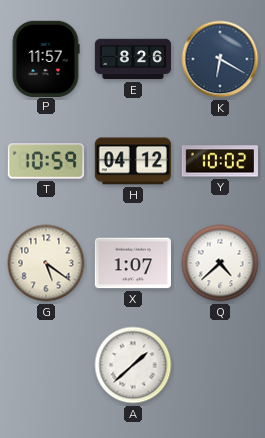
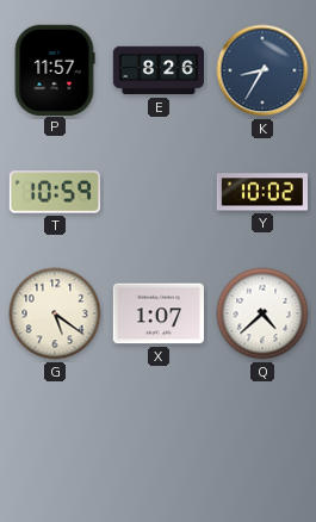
K: 6:20 -> 8:35
H: 04:12 -> none
A: 1:38 -> none
